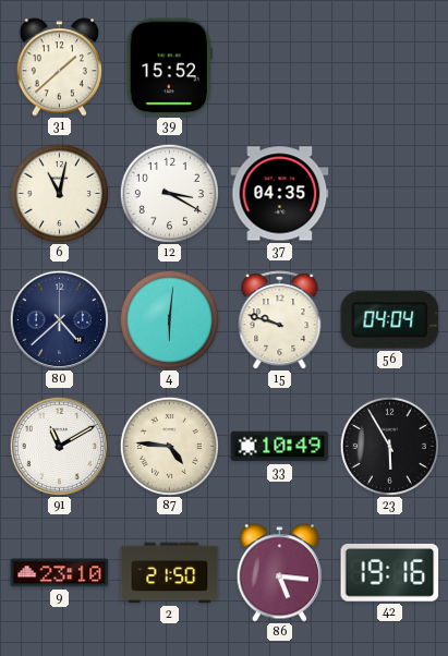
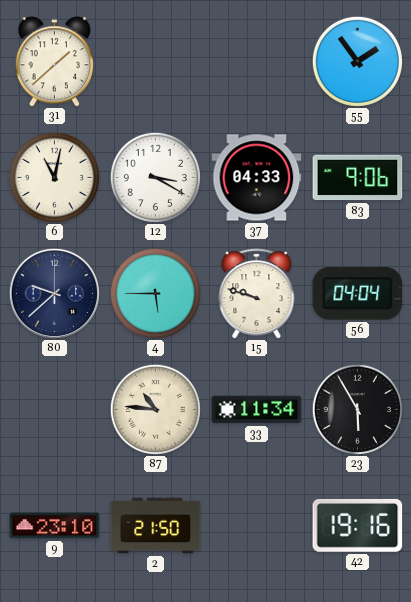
39: 15:52 -> none
55: none -> 1:54
37: 04:35 -> 04:33
83: none -> 9:06
80: 4:38 -> 9:38
4: 6:01 -> 5:45
91: 11:10 -> none
87: 4:46 -> 10:46
33: 10:49 -> 11:34
86: 5:16 -> none
